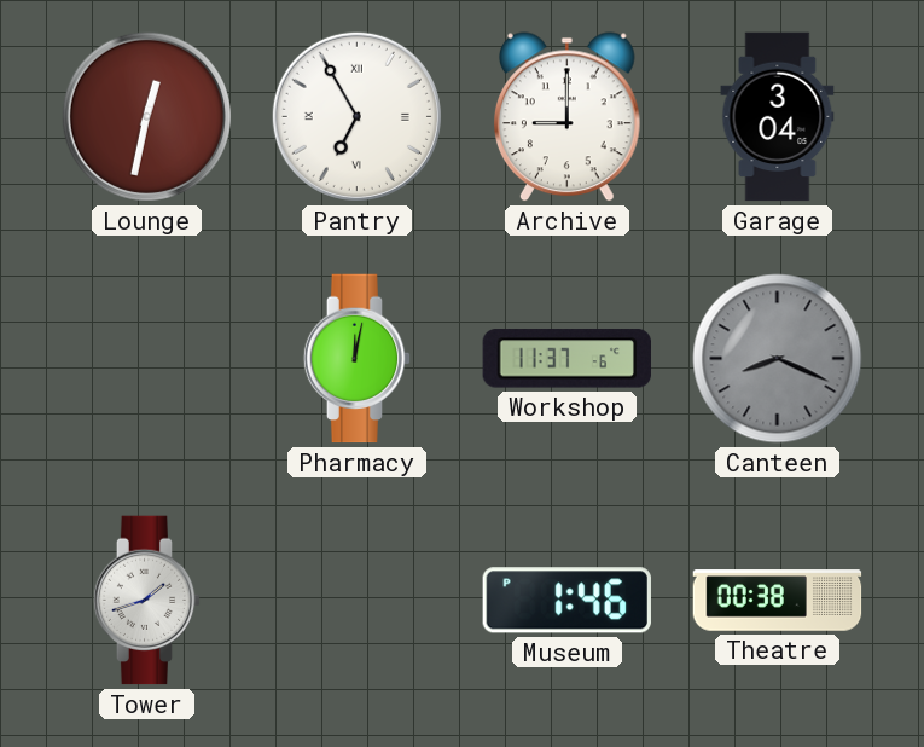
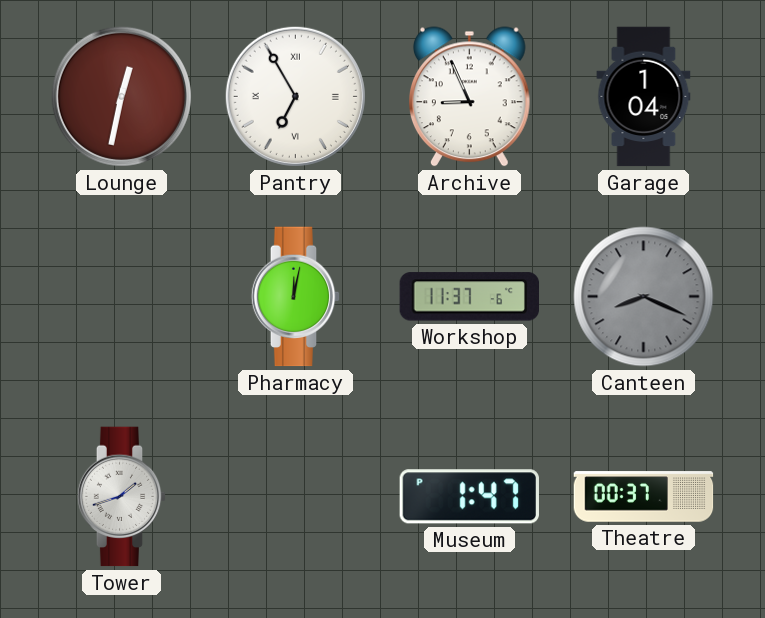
Archive: 9:00 -> 8:56
Garage: 3:04 -> 1:04
Museum: 1:46 -> 1:47
Theatre: 00:38 -> 00:37
